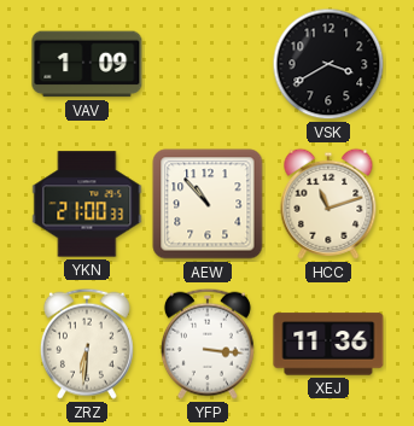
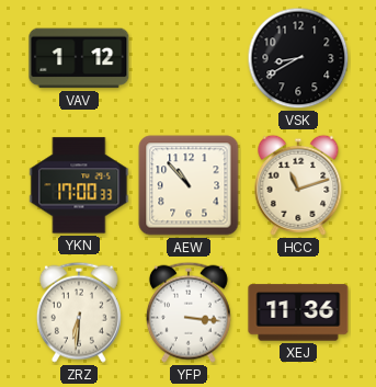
VAV: 1:09 -> 1:12
VSK: 3:40 -> 8:40
YKN: 21:00 -> 17:00
